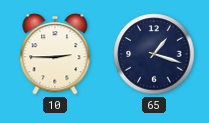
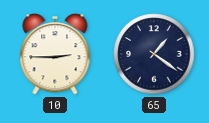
65: 1:18 -> 1:21
